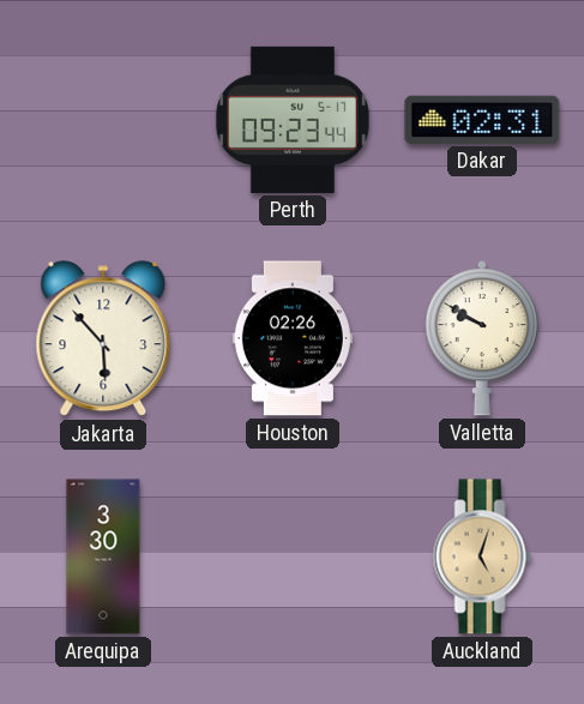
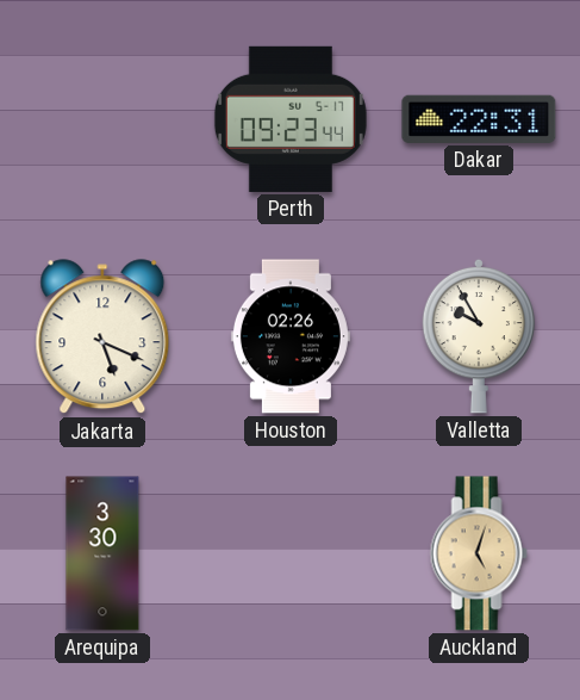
Dakar: 02:31 -> 22:31
Jakarta: 5:53 -> 5:19
Valletta: 9:50 -> 9:55
